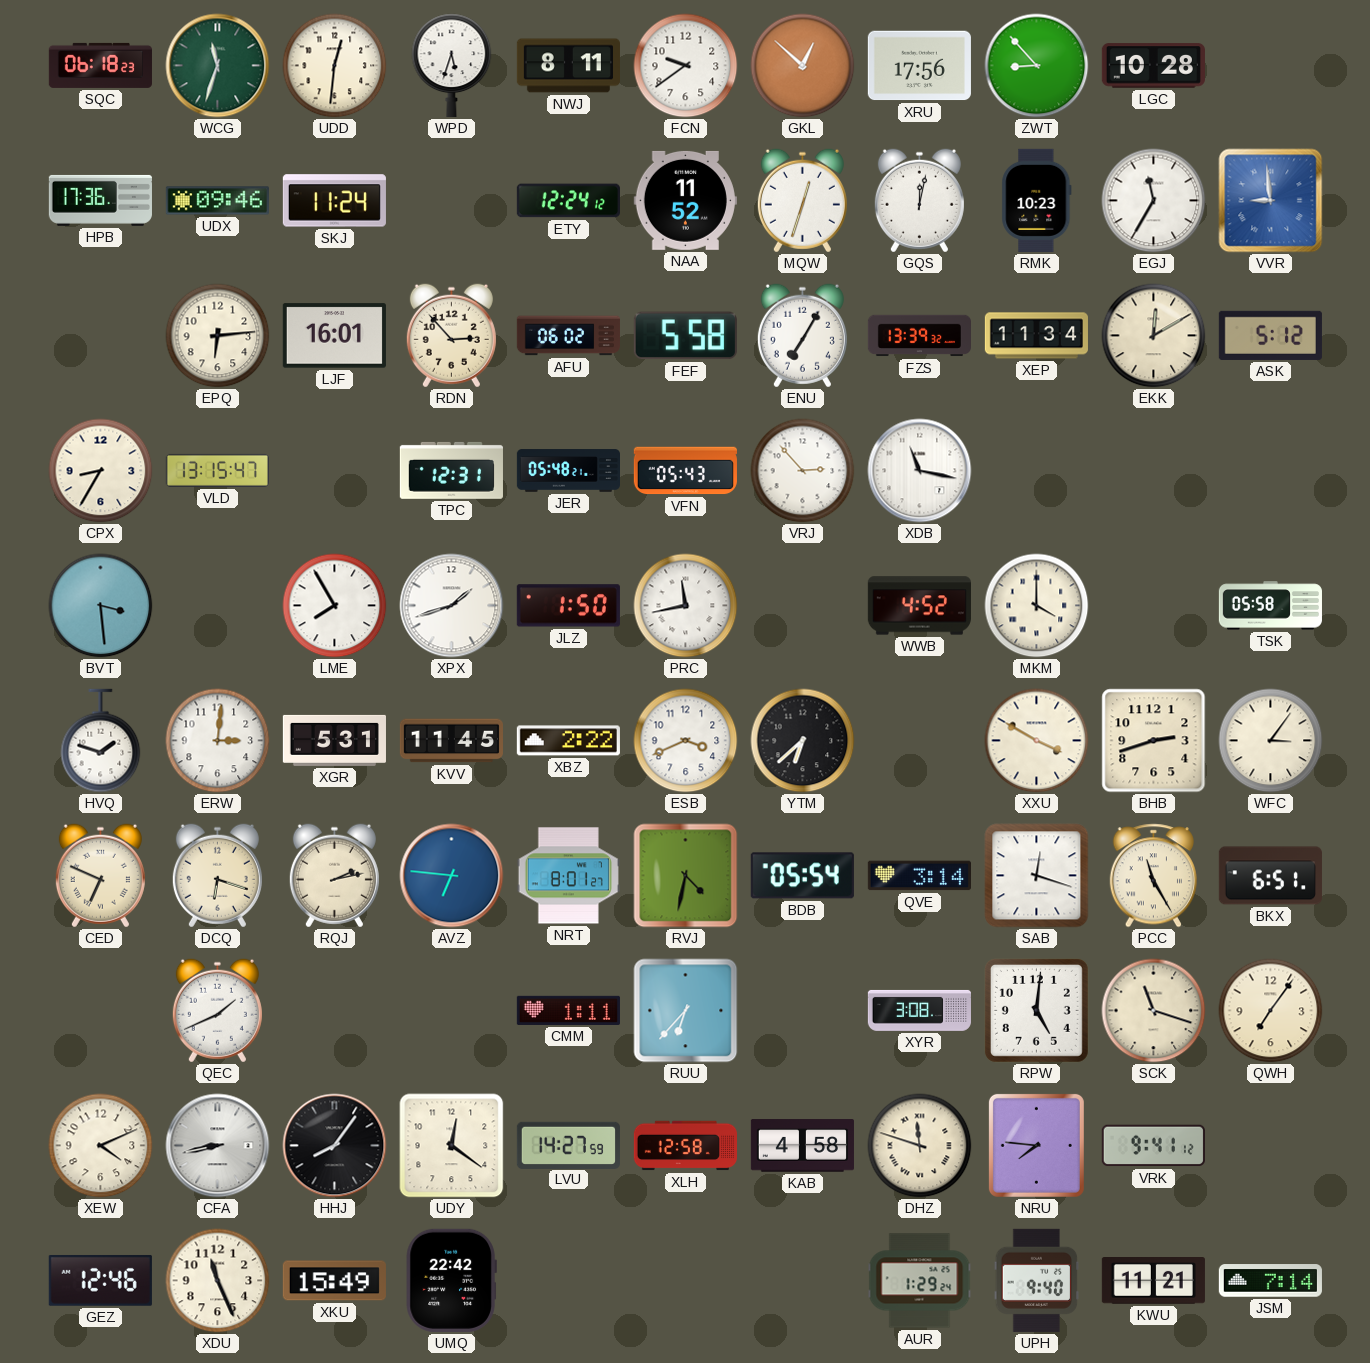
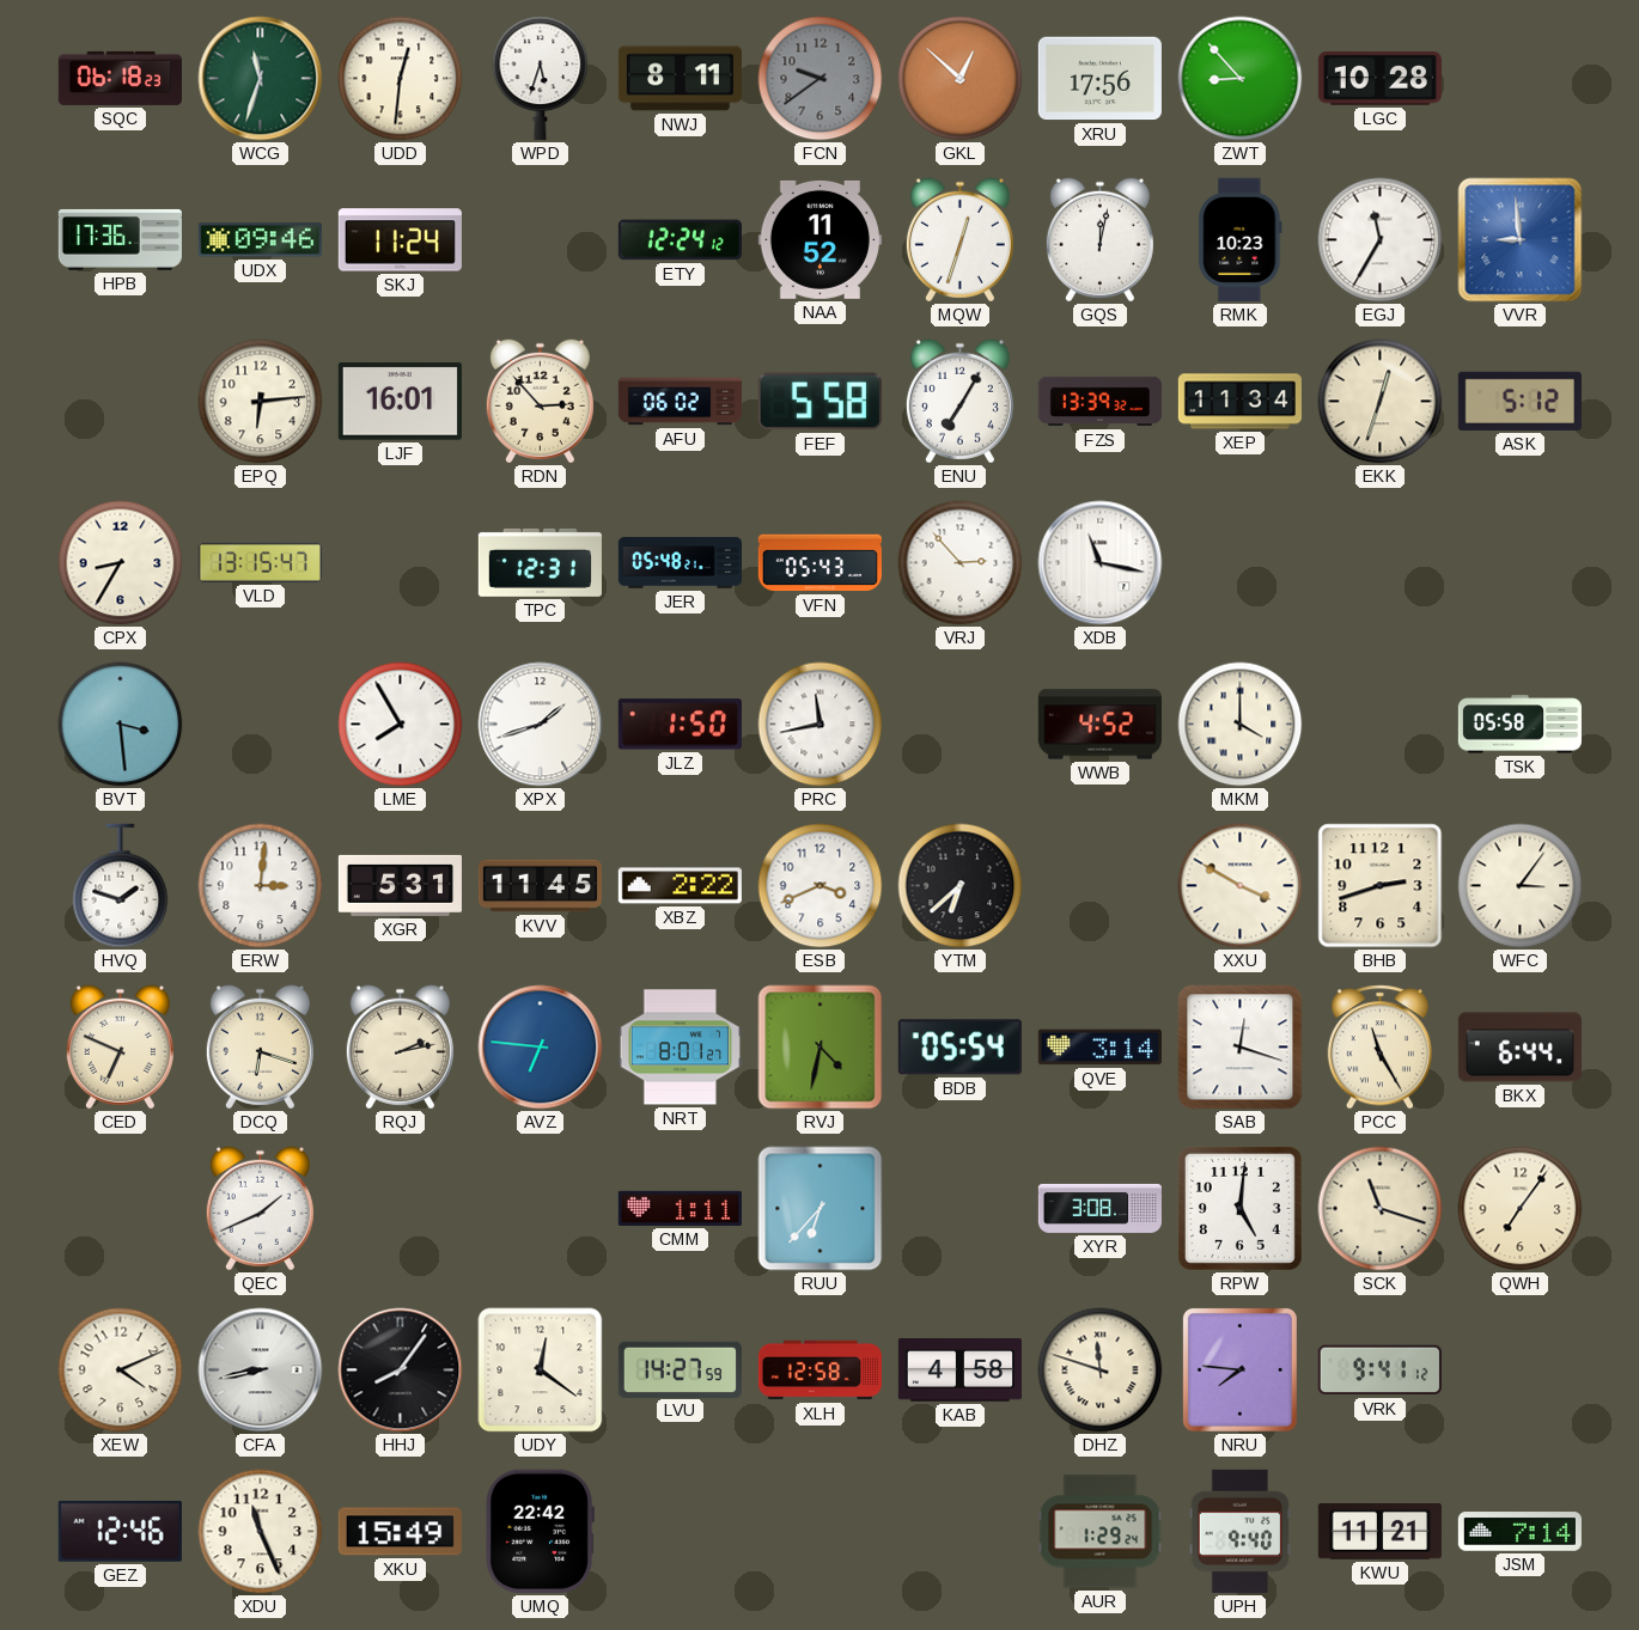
FCN dial: white -> grey
EKK: 12:10 -> 12:33
BKX: 6:51 -> 6:44
